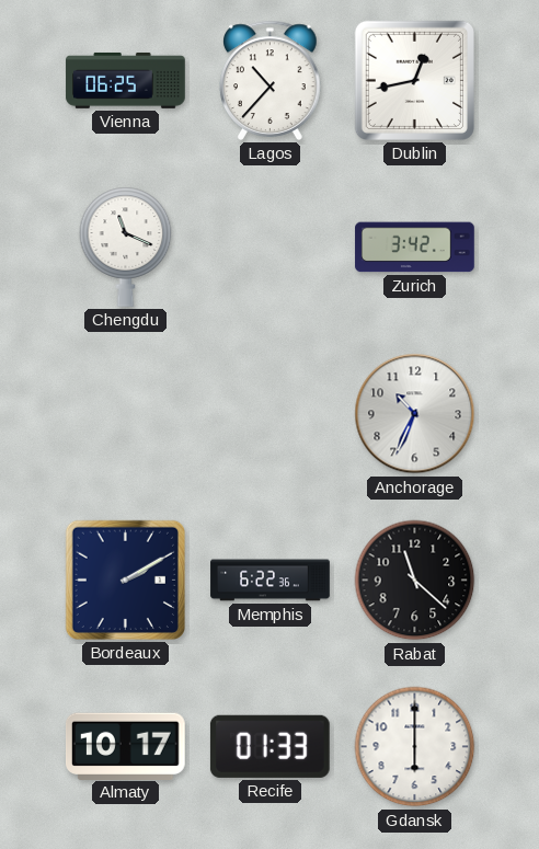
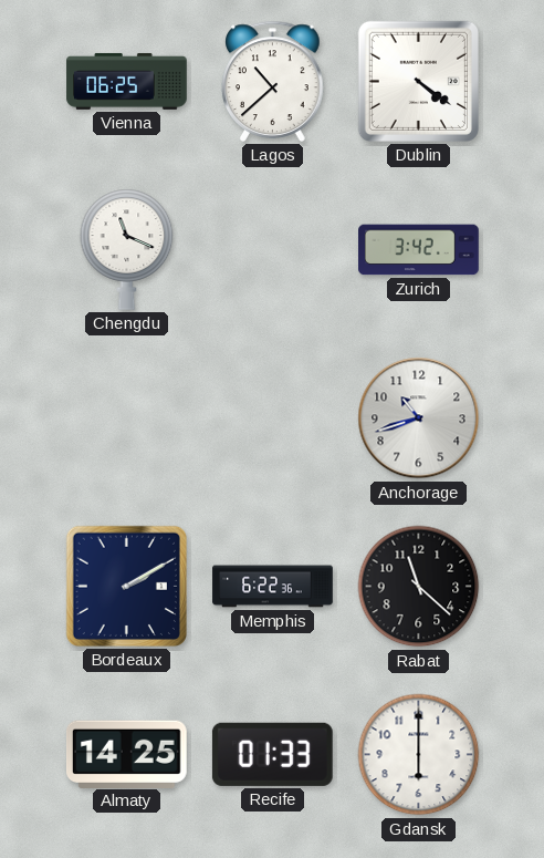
Lagos: 10:37 -> 10:38
Dublin: 12:43 -> 4:21
Anchorage: 10:34 -> 10:42
Almaty: 10:17 -> 14:25
